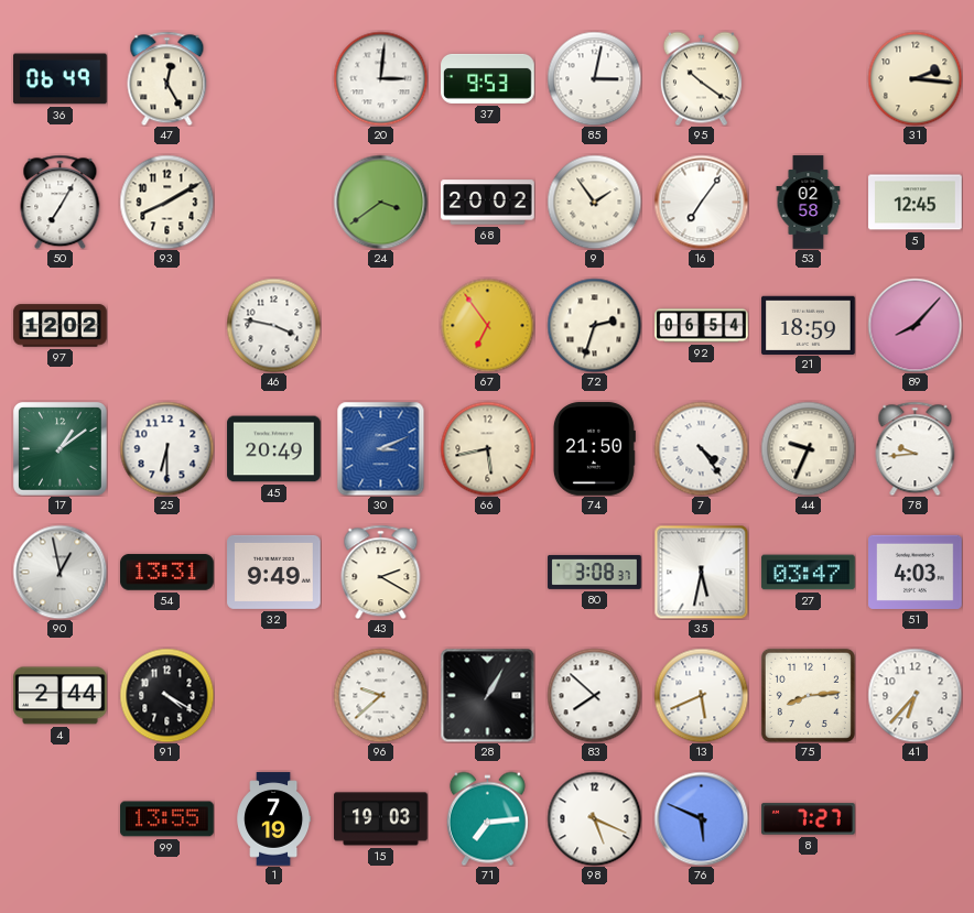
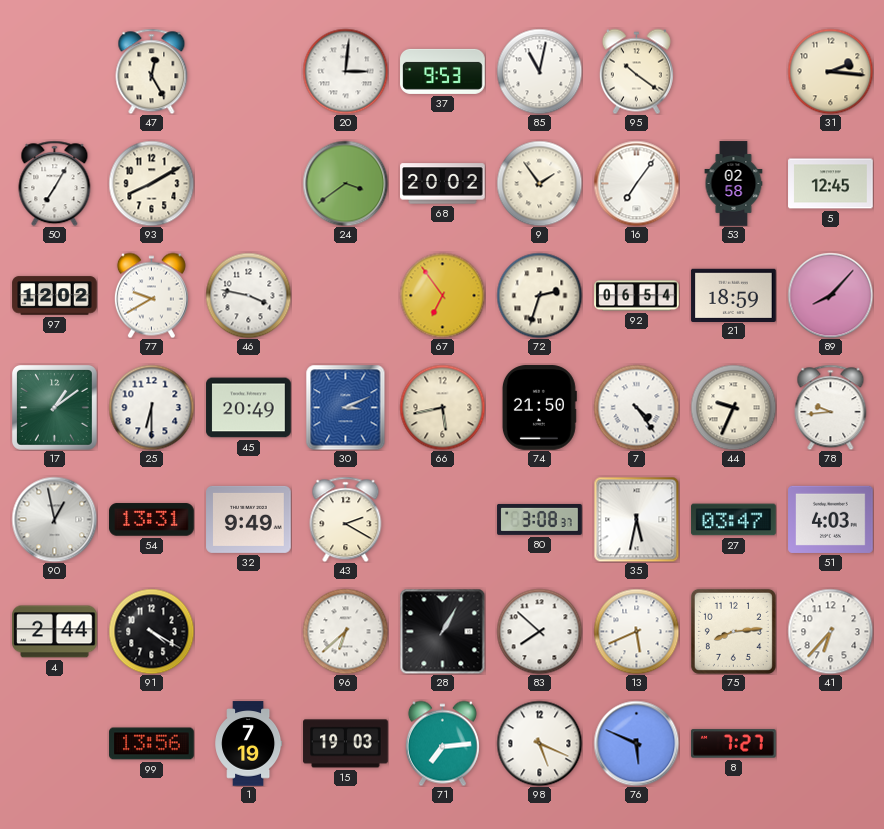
36: 06:49 -> none
85: 3:02 -> 11:02
77: none -> 9:40
96: 9:38 -> 6:38
99: 13:55 -> 13:56
